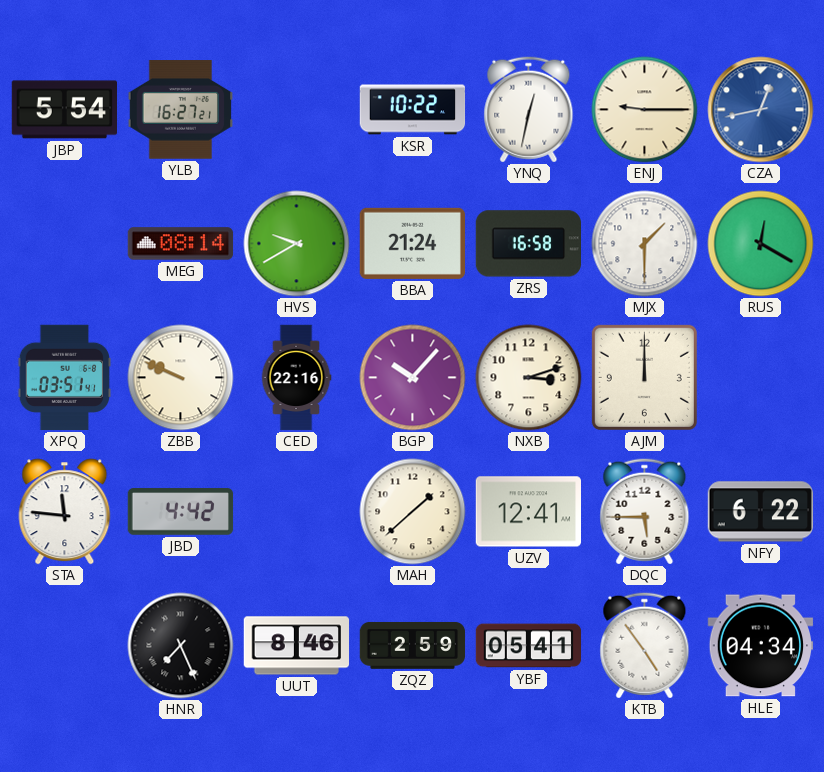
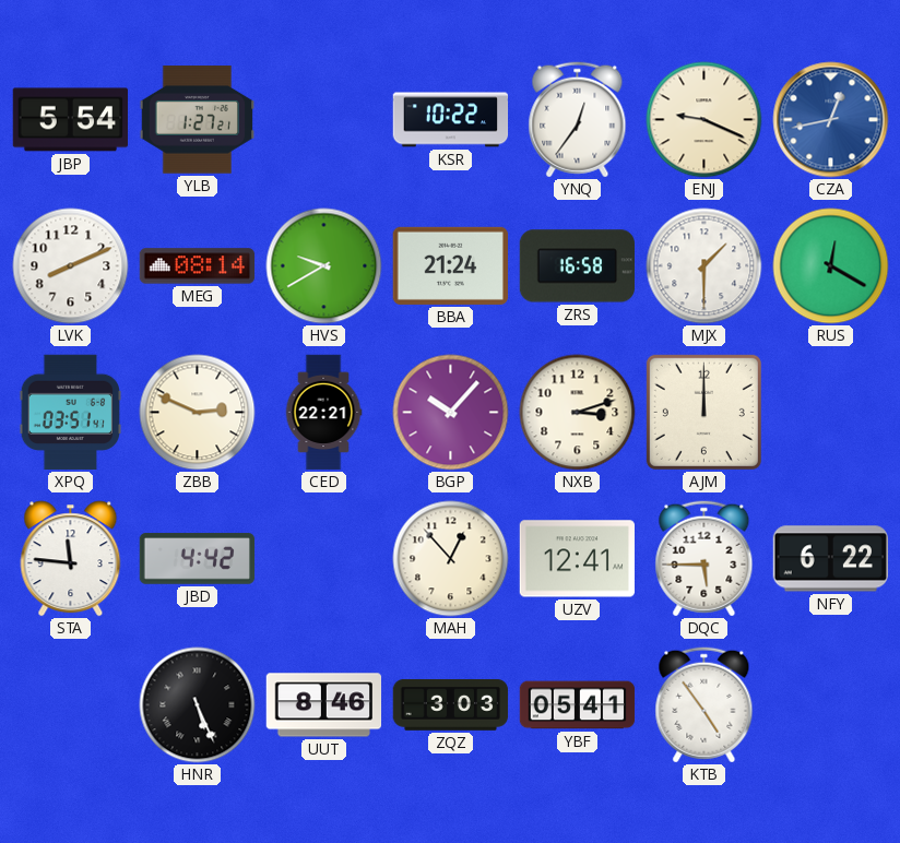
YLB: 16:27 -> 1:27
YNQ: 12:32 -> 12:36
ENJ: 9:15 -> 9:19
LVK: none -> 8:11
ZBB: 9:49 -> 2:49
CED: 22:16 -> 22:21
MAH: 1:38 -> 12:53
HNR: 7:26 -> 5:26
ZQZ: 2:59 -> 3:03
HLE: 04:34 -> none
